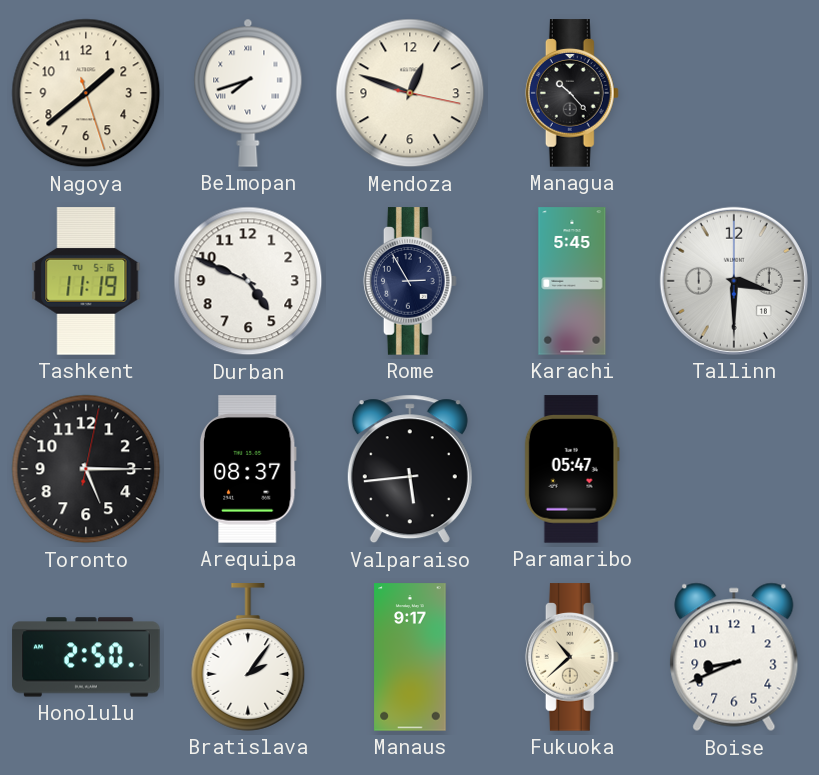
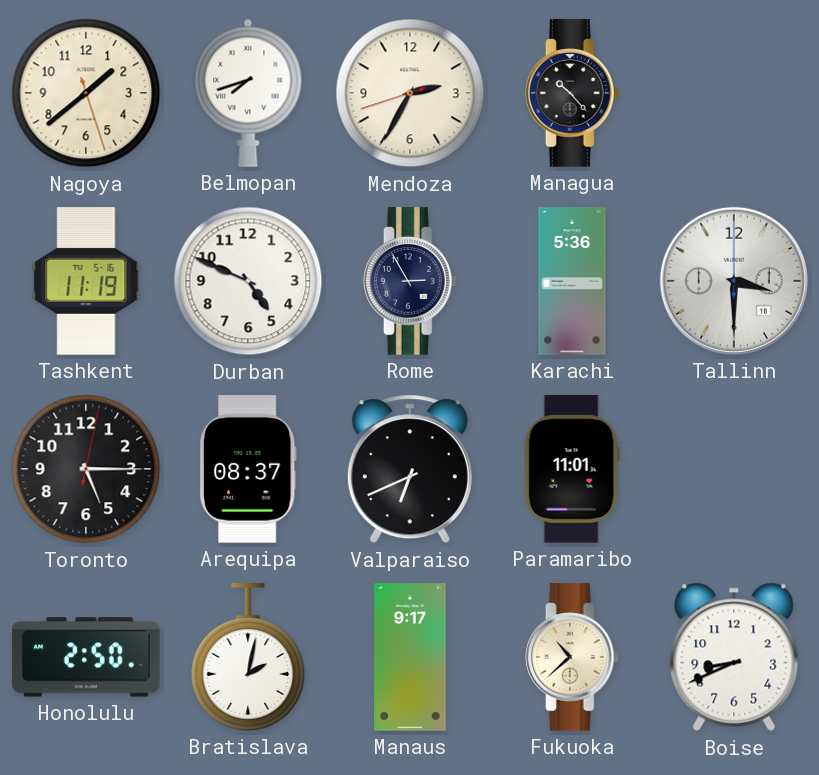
Mendoza: 12:48 -> 2:34
Karachi: 5:45 -> 5:36
Valparaiso: 5:44 -> 6:41
Paramaribo: 05:47 -> 11:01
Bratislava: 2:06 -> 2:02
